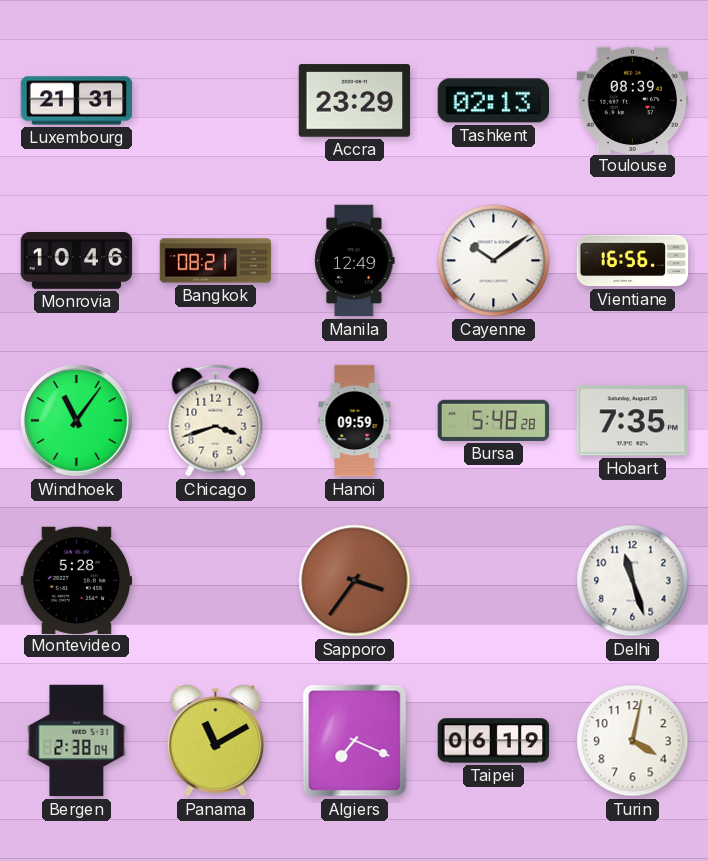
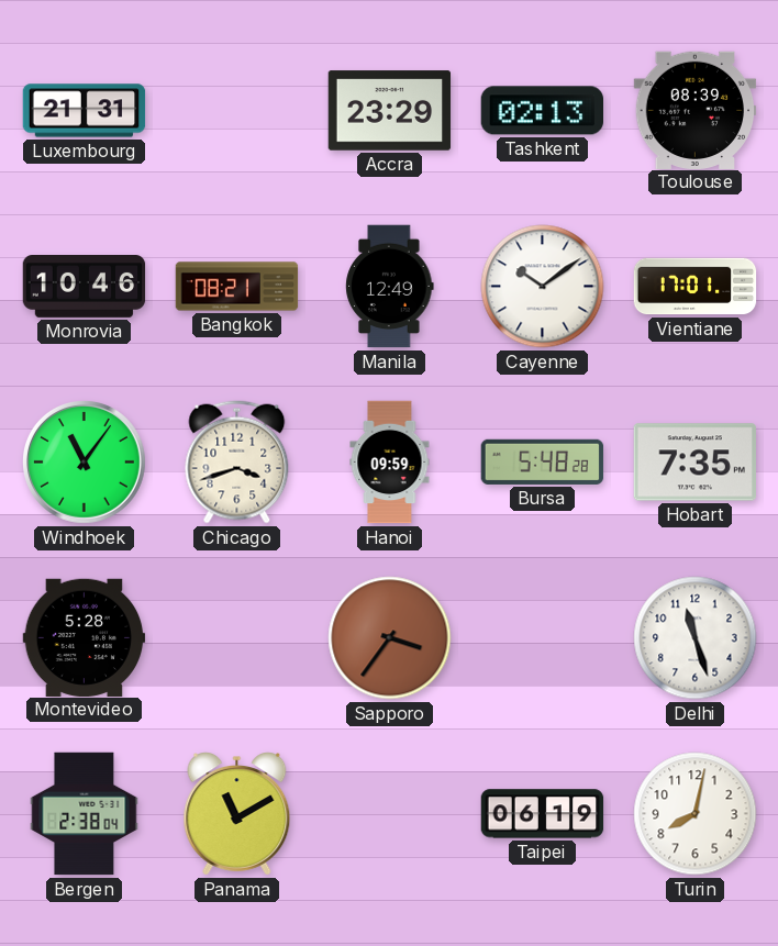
Vientiane: 16:56 -> 17:01
Algiers: 7:19 -> none
Turin: 4:02 -> 8:02
